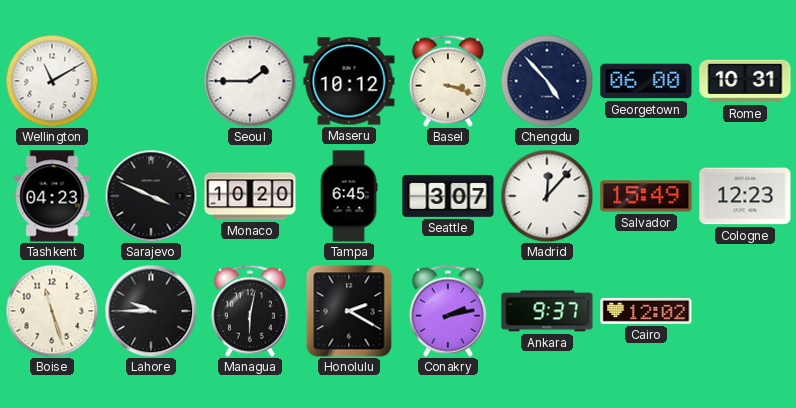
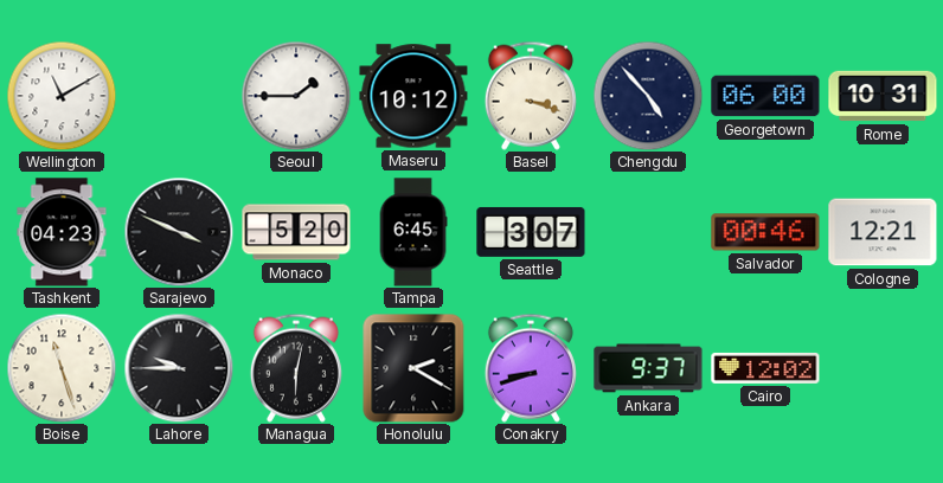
Monaco: 10:20 -> 5:20
Madrid: 12:07 -> none
Salvador: 15:49 -> 00:46
Cologne: 12:23 -> 12:21
Conakry: 2:13 -> 8:42
